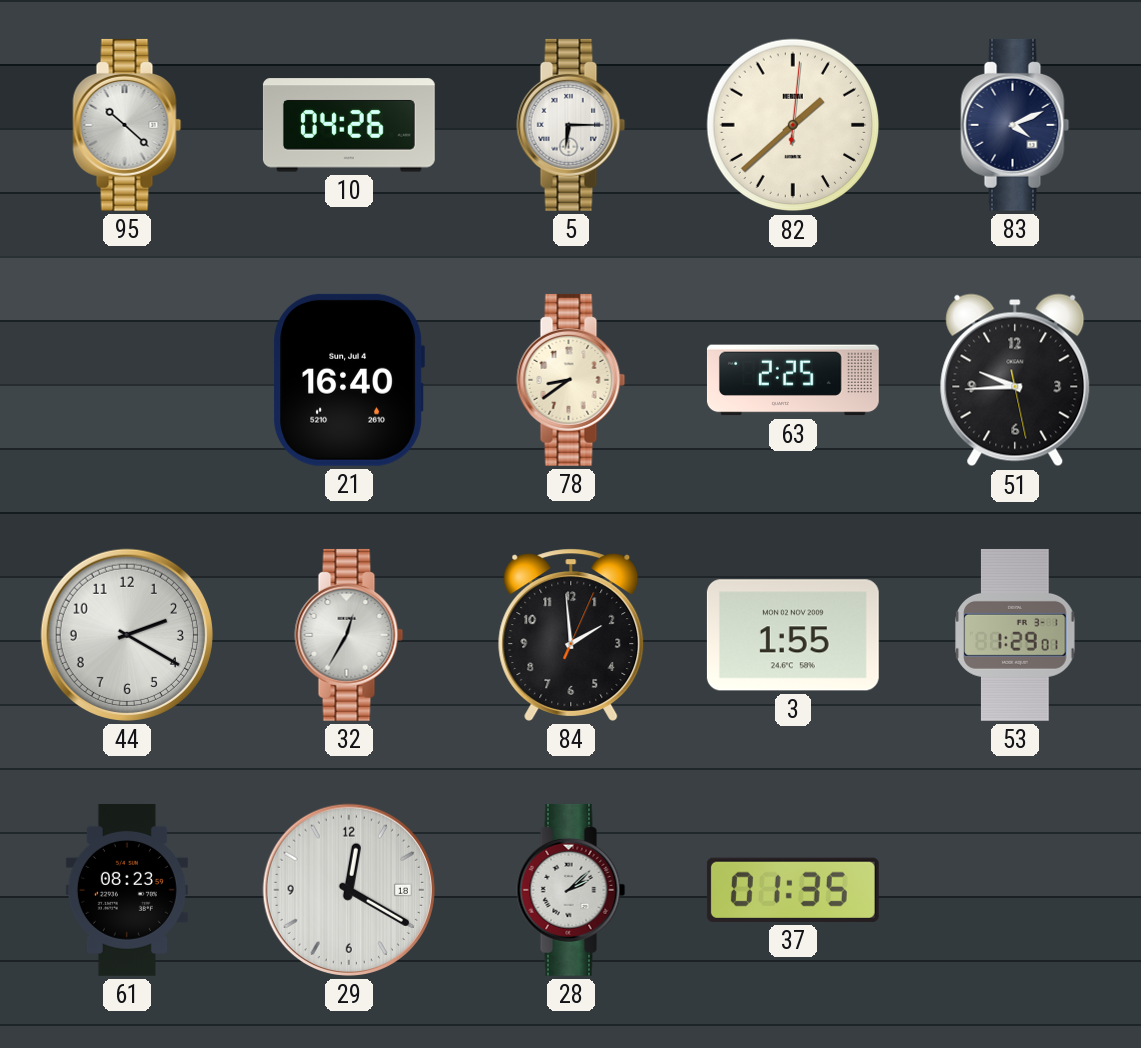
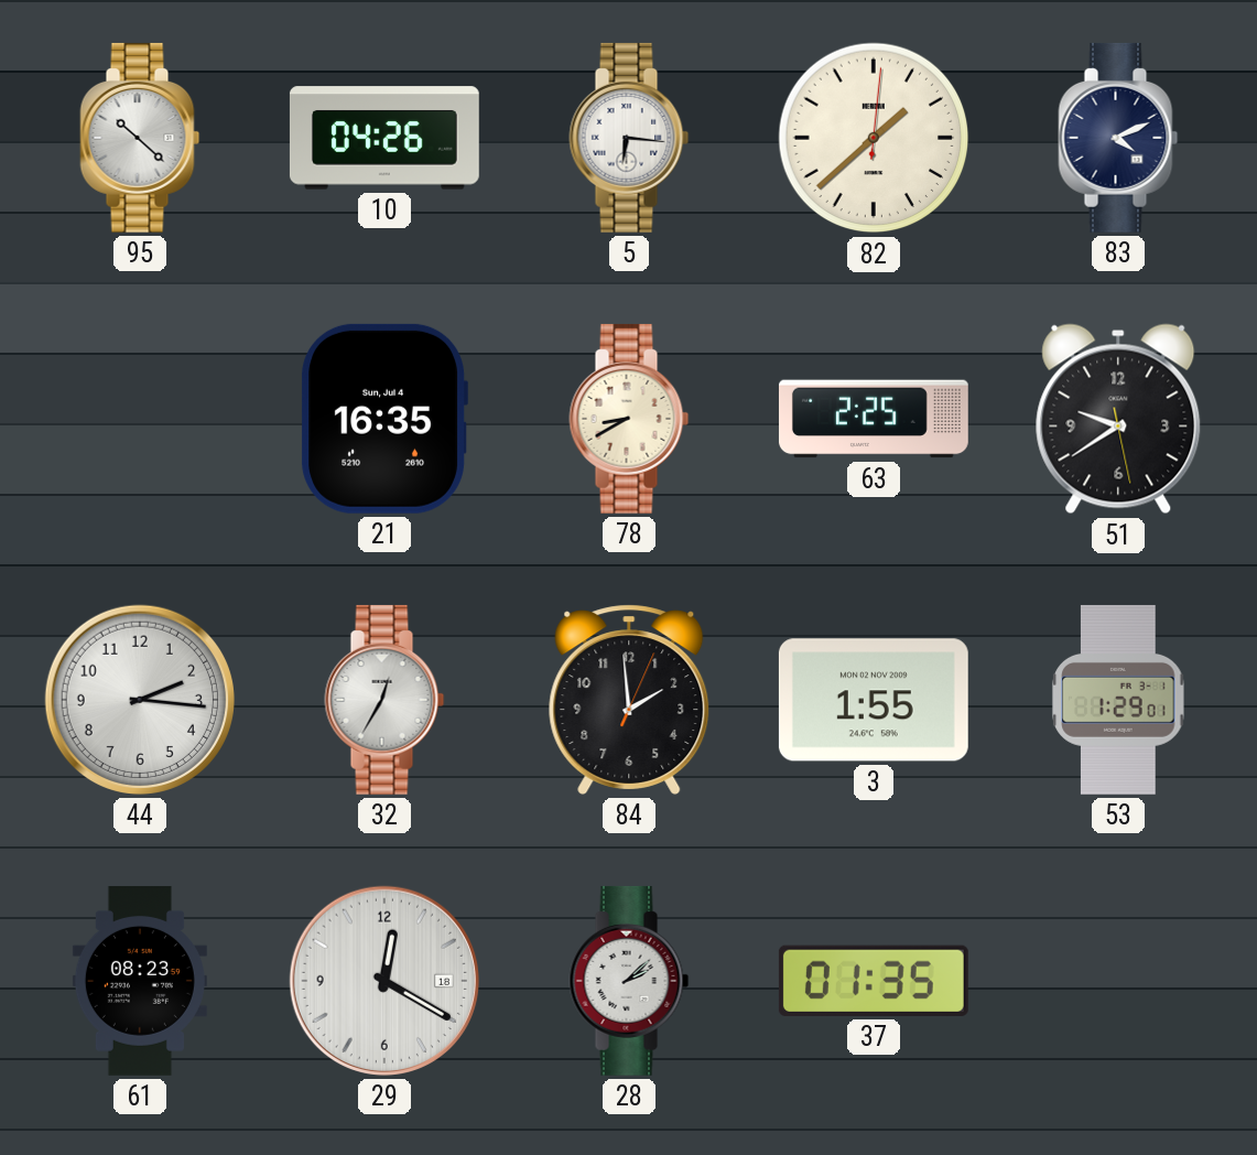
5: 6:15 -> 6:16
21: 16:40 -> 16:35
78: 8:39 -> 8:40
51: 9:44 -> 9:39
44: 2:20 -> 2:16
